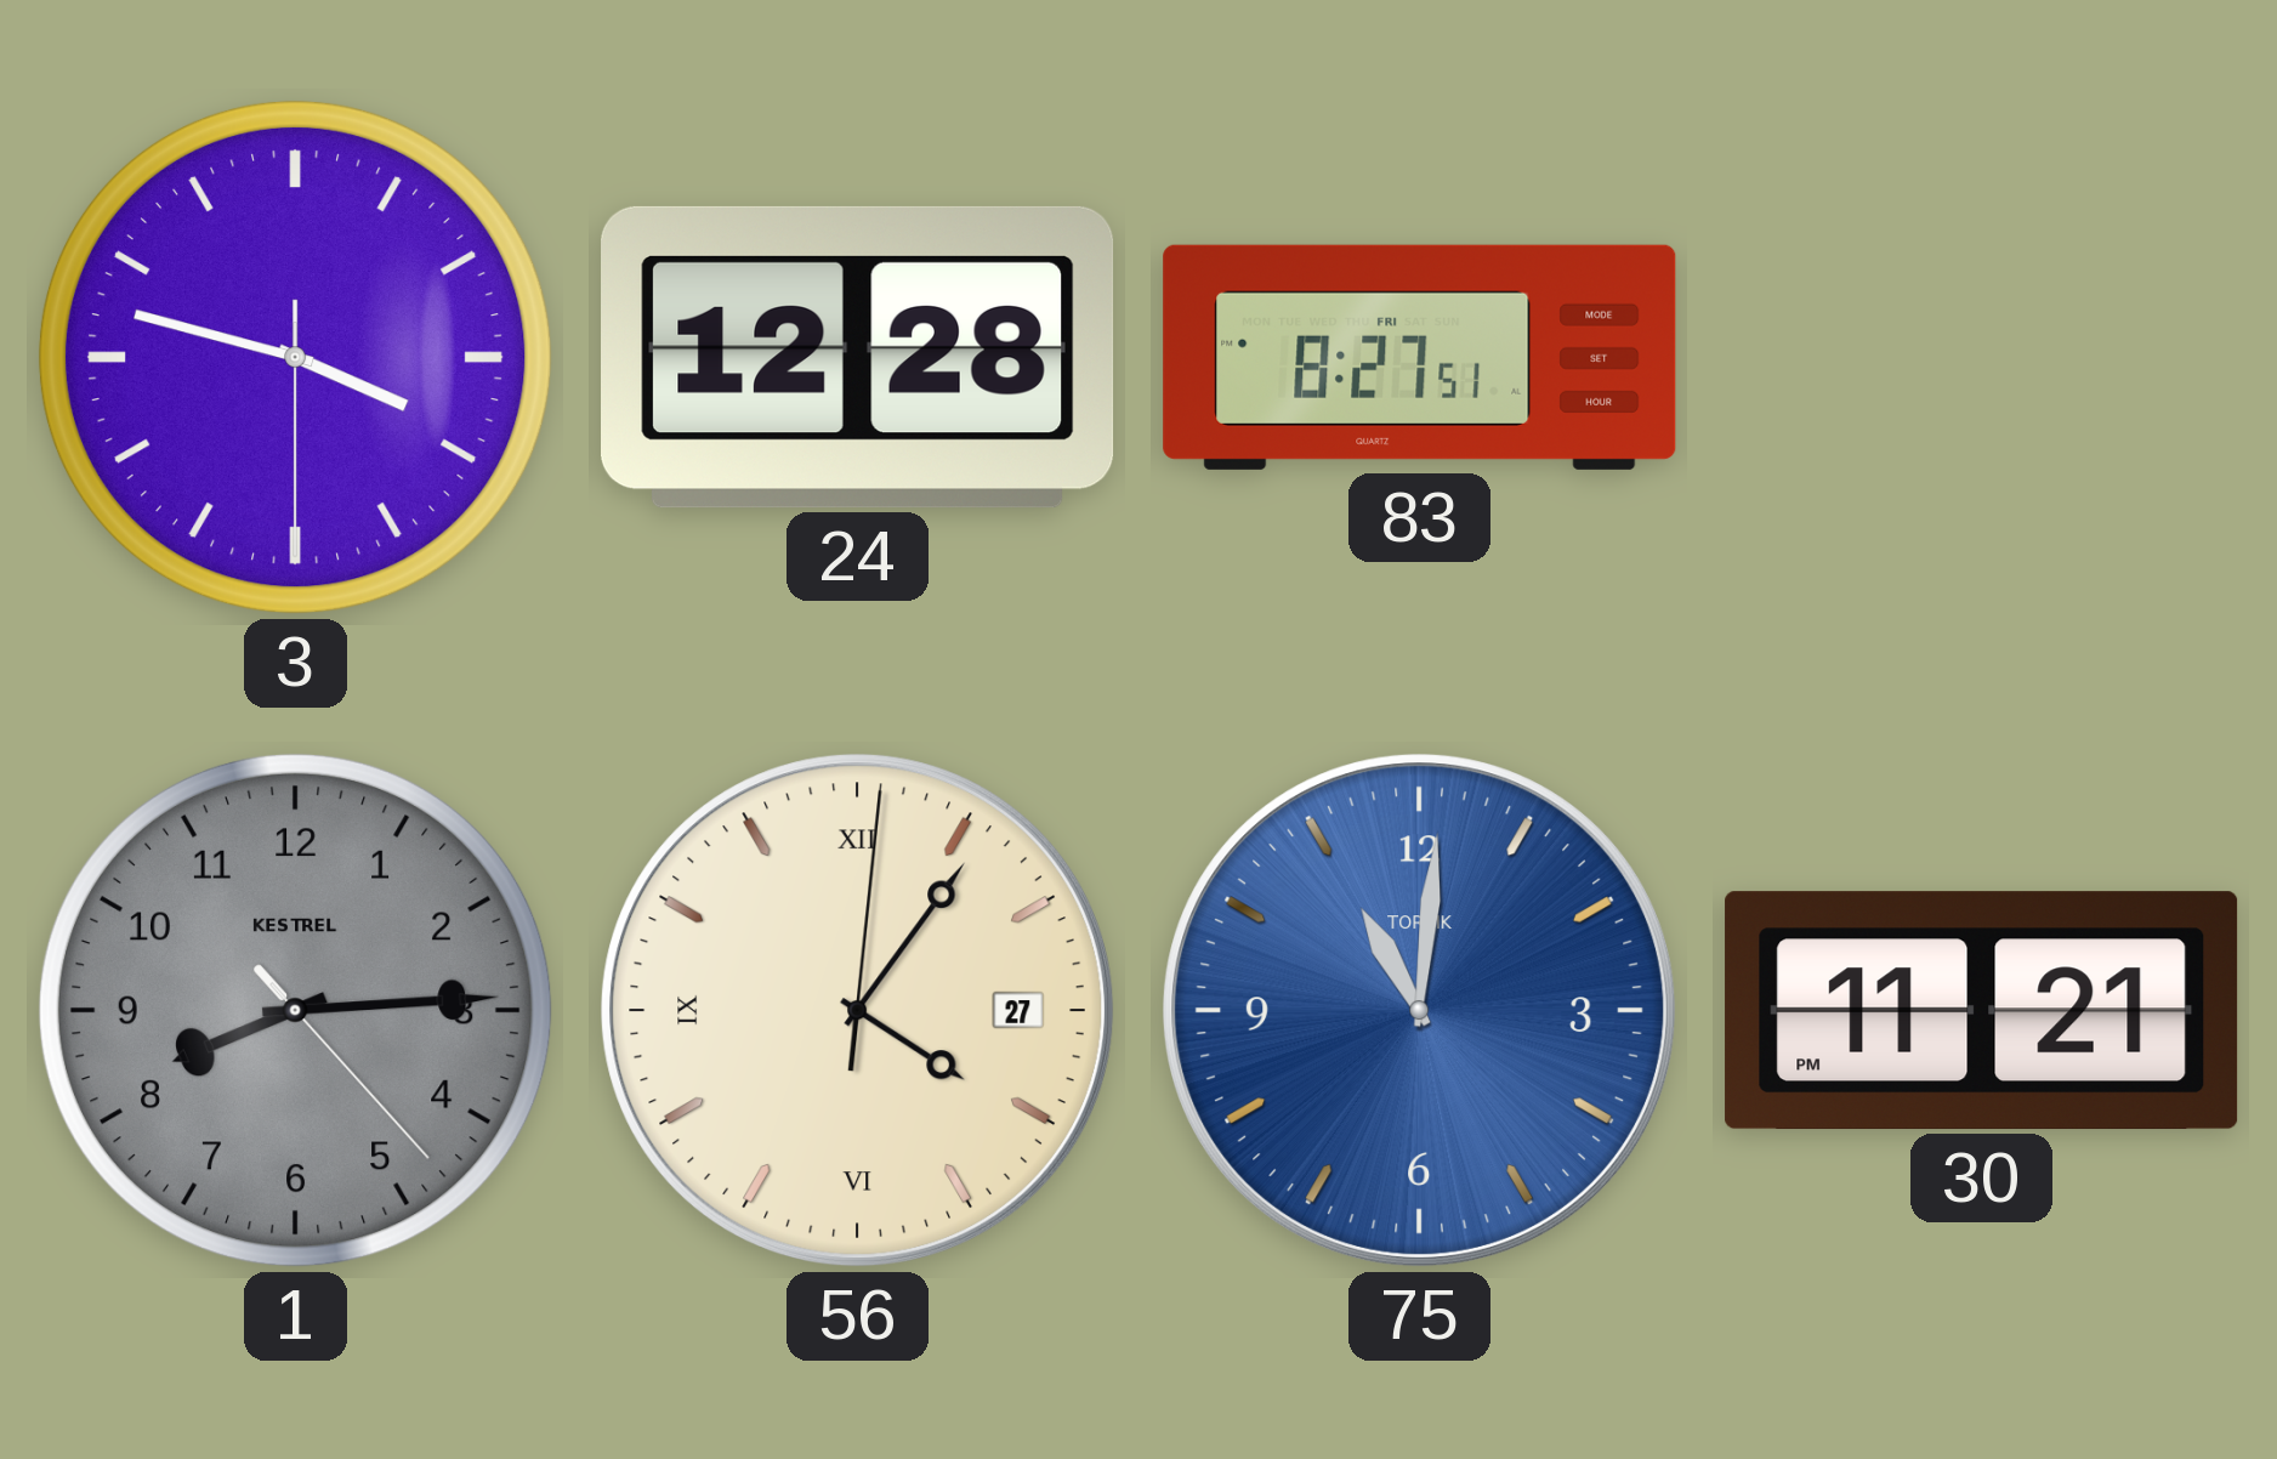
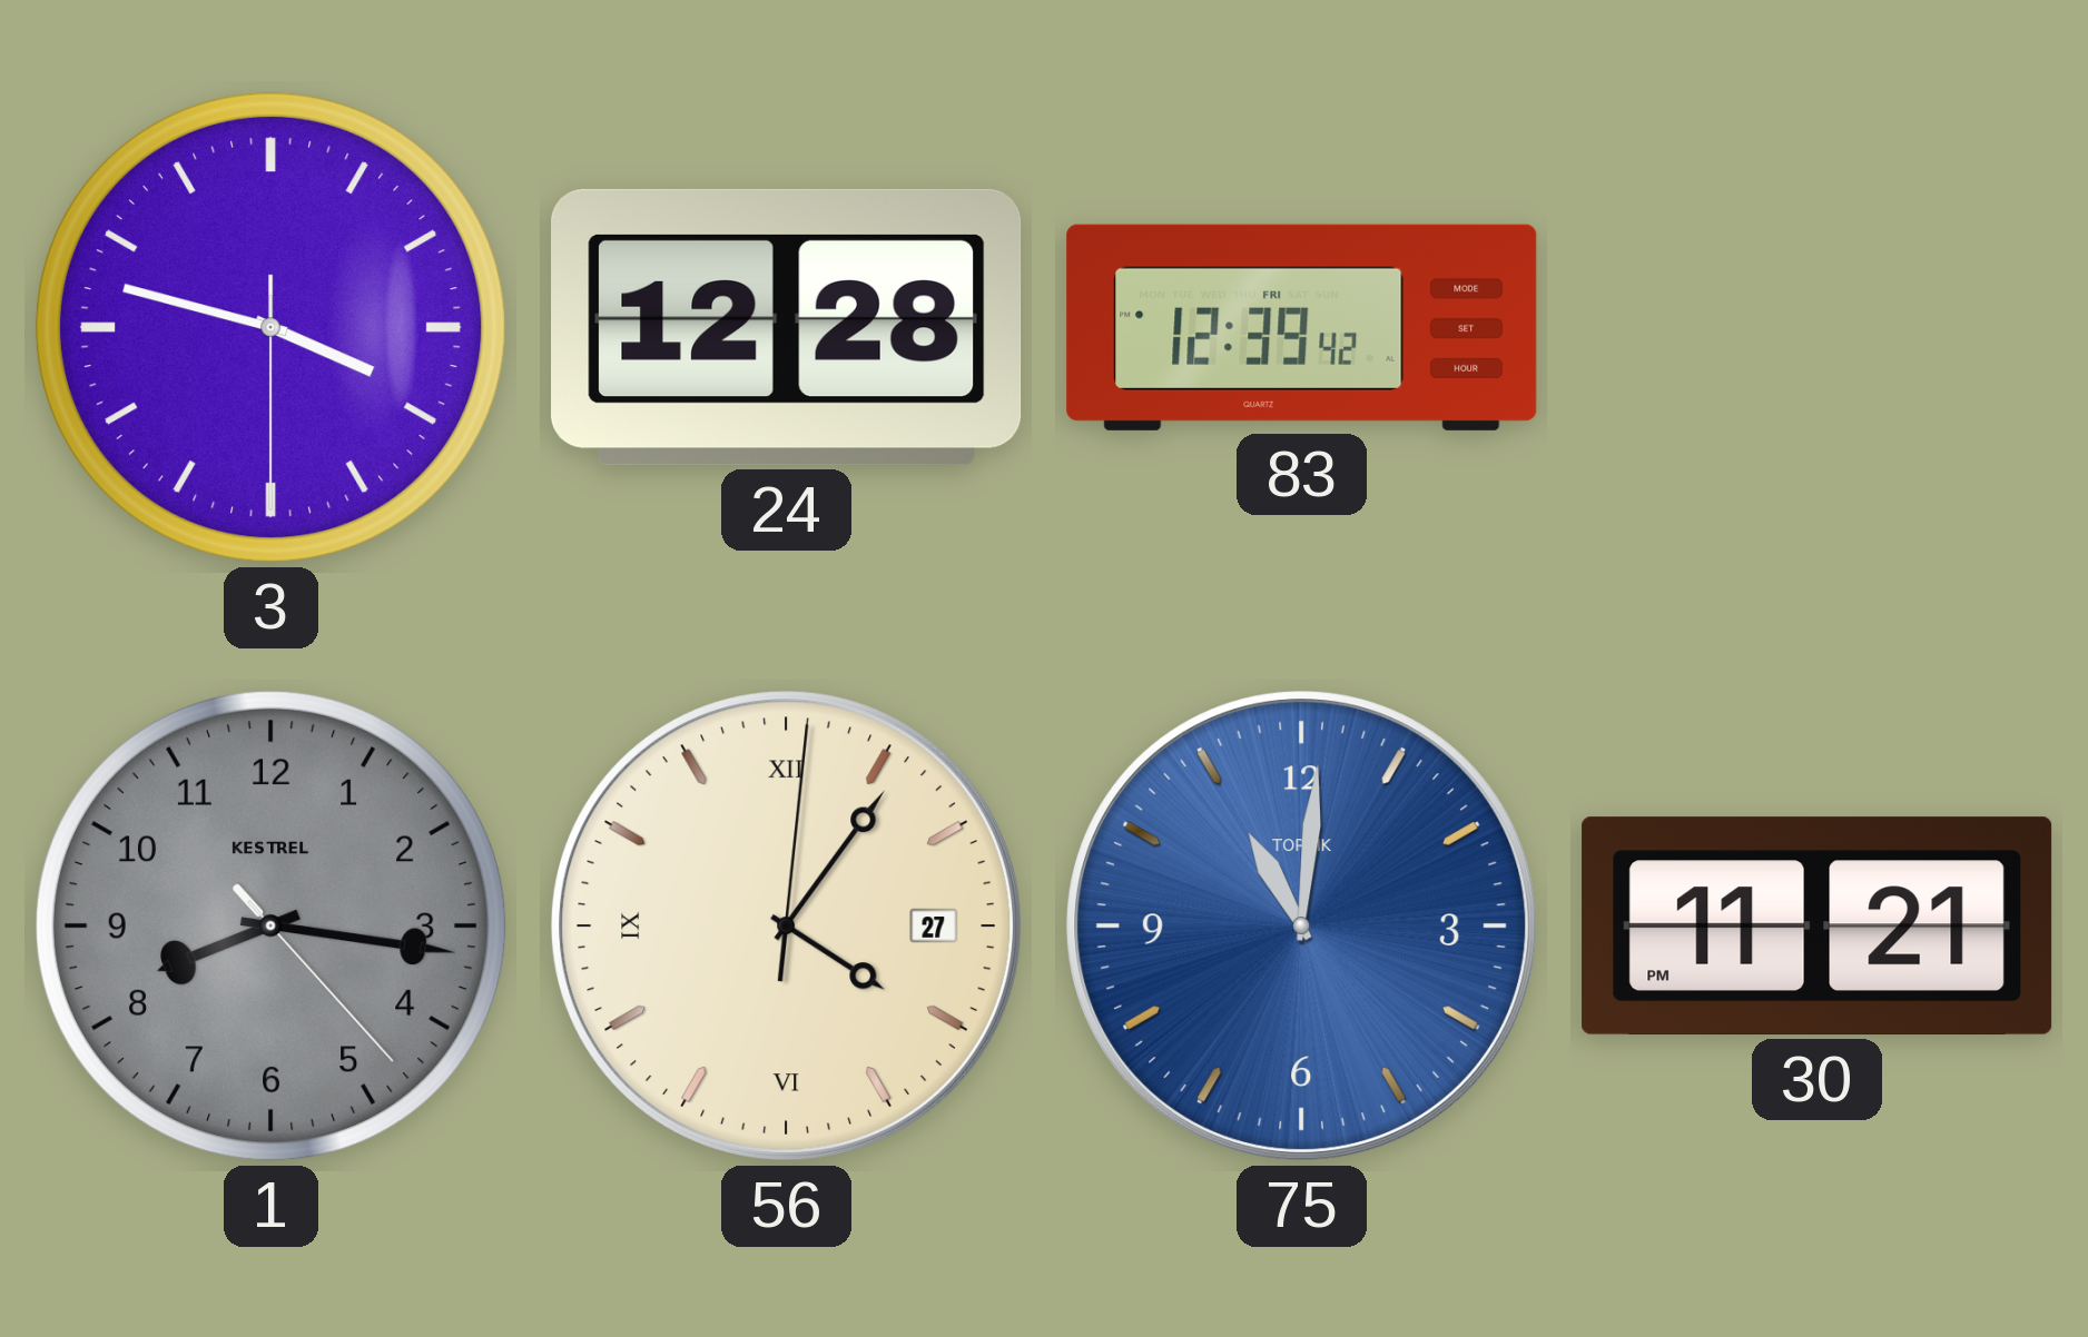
83: 8:27 -> 12:39
1: 8:14 -> 8:16
